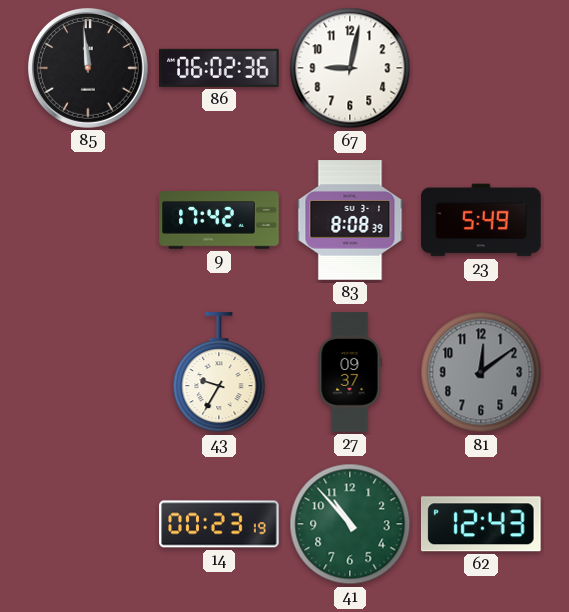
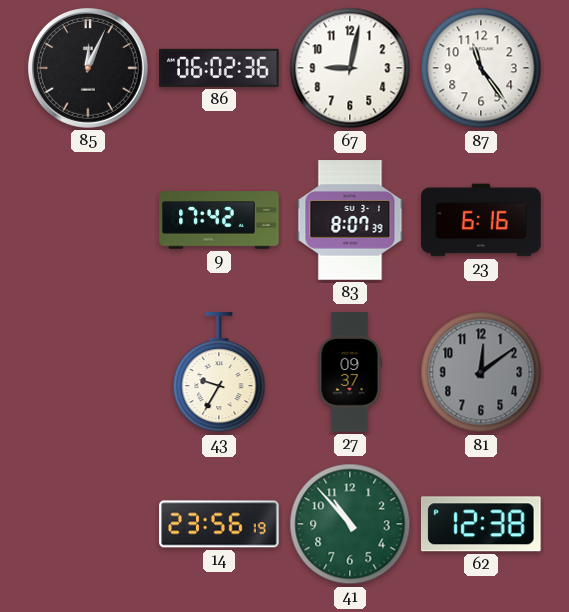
85: 11:59 -> 12:04
87: none -> 11:24
83: 8:08 -> 8:07
23: 5:49 -> 6:16
14: 00:23 -> 23:56
62: 12:43 -> 12:38
